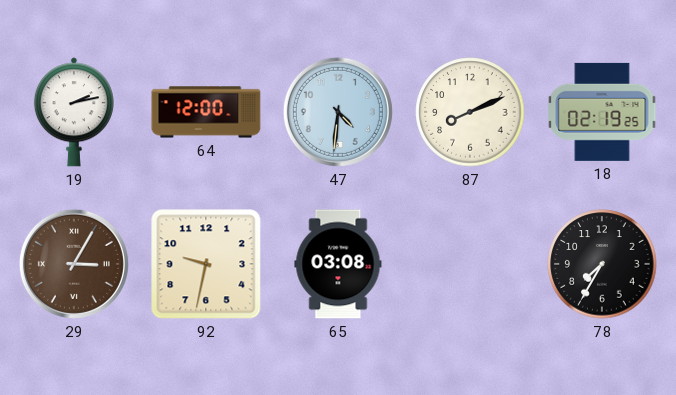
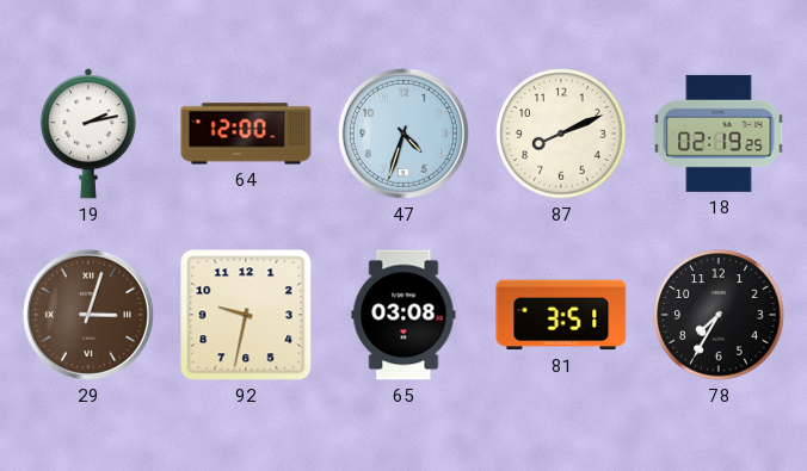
47: 4:31 -> 4:33
29: 3:05 -> 3:03
81: none -> 3:51
